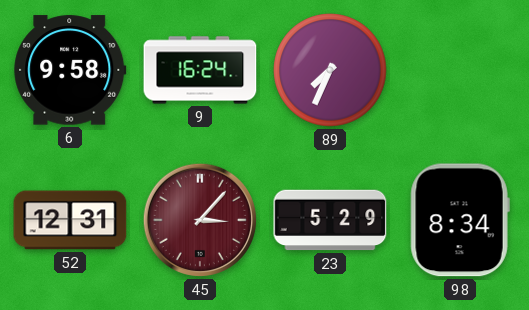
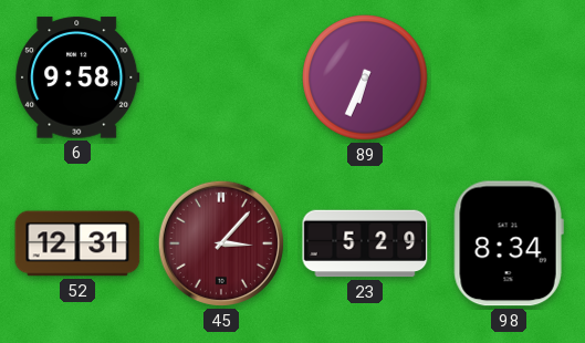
9: 16:24 -> none
89: 7:34 -> 6:34
